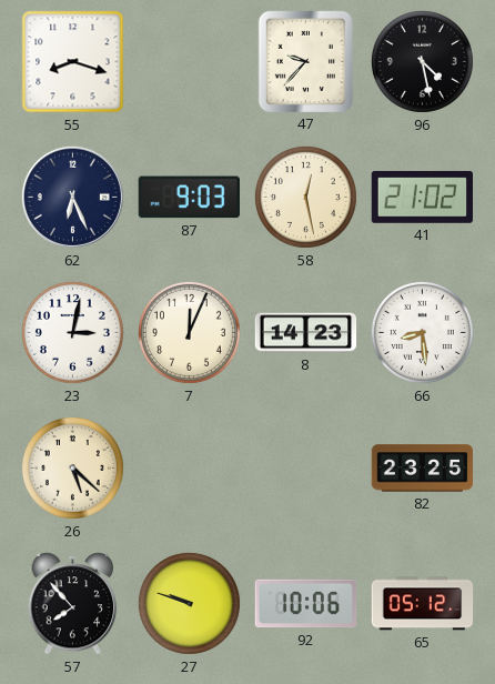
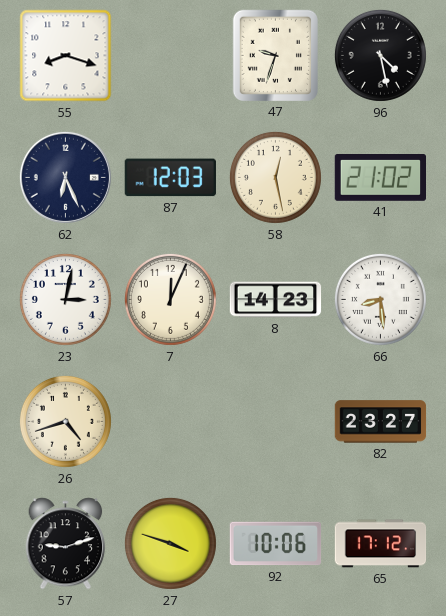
47: 9:37 -> 9:33
87: 9:03 -> 12:03
26: 5:22 -> 4:42
82: 23:25 -> 23:27
57: 7:53 -> 9:12
27: 9:48 -> 3:48
65: 05:12 -> 17:12
